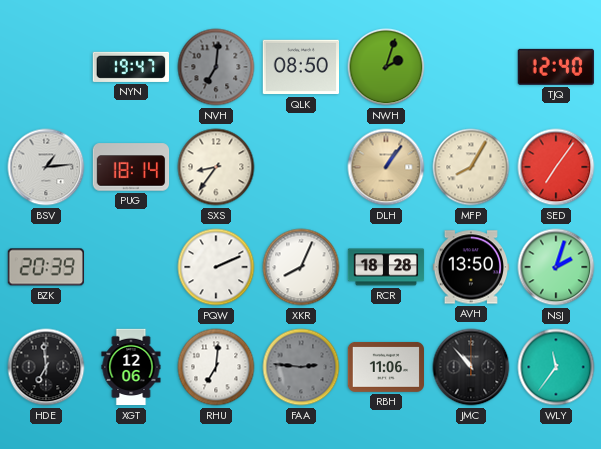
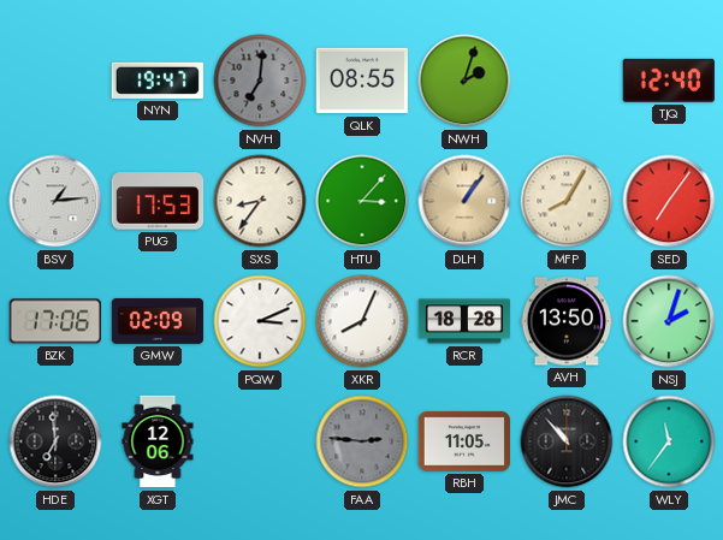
QLK: 08:50 -> 08:55
PUG: 18:14 -> 17:53
HTU: none -> 3:07
BZK: 20:39 -> 17:06
GMW: none -> 02:09
PQW: 2:11 -> 3:11
RHU: 7:01 -> none
RBH: 11:06 -> 11:05
